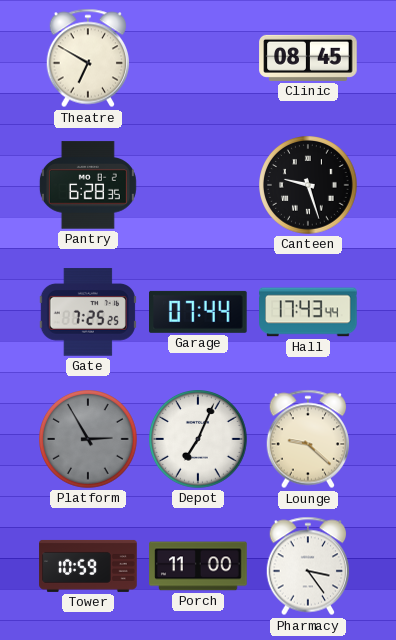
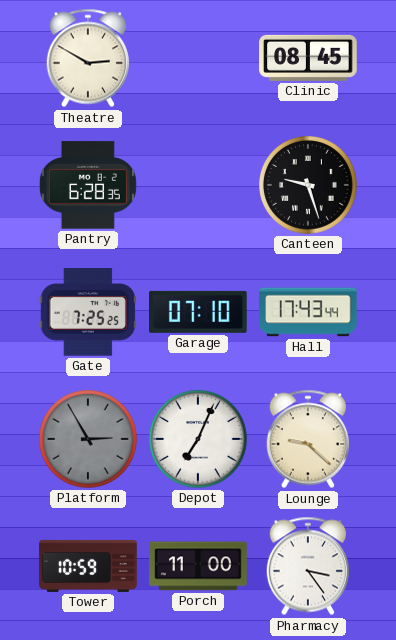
Theatre: 6:50 -> 2:50
Garage: 07:44 -> 07:10
